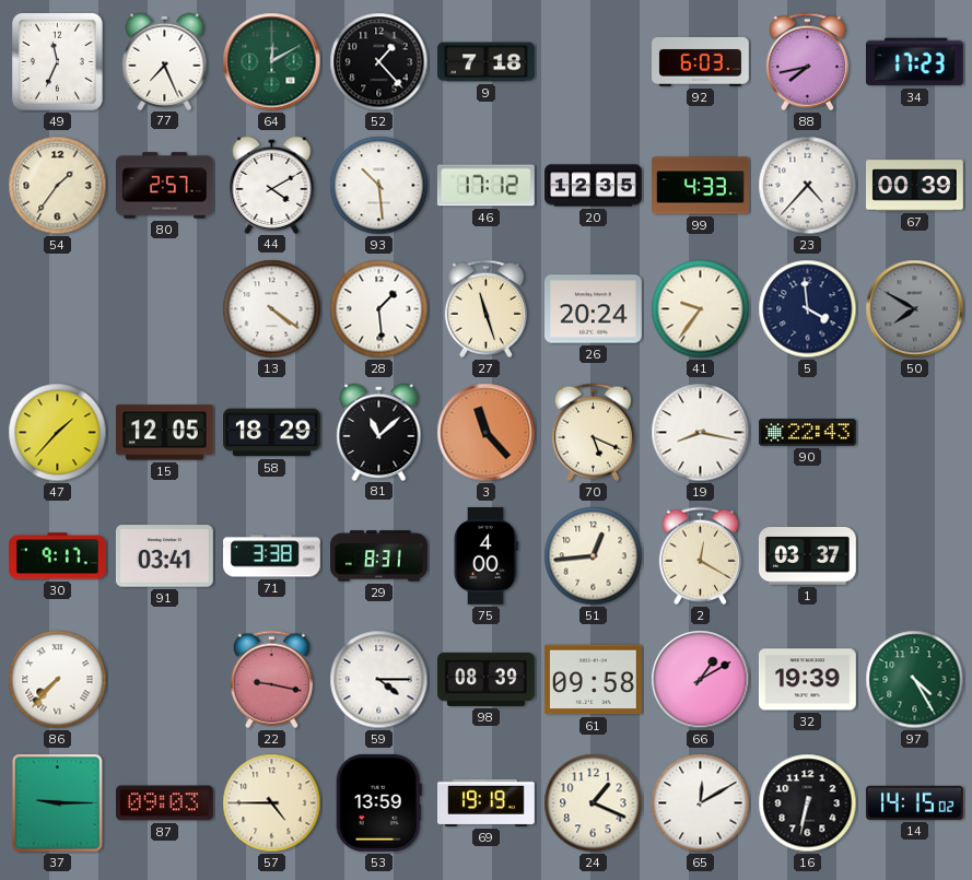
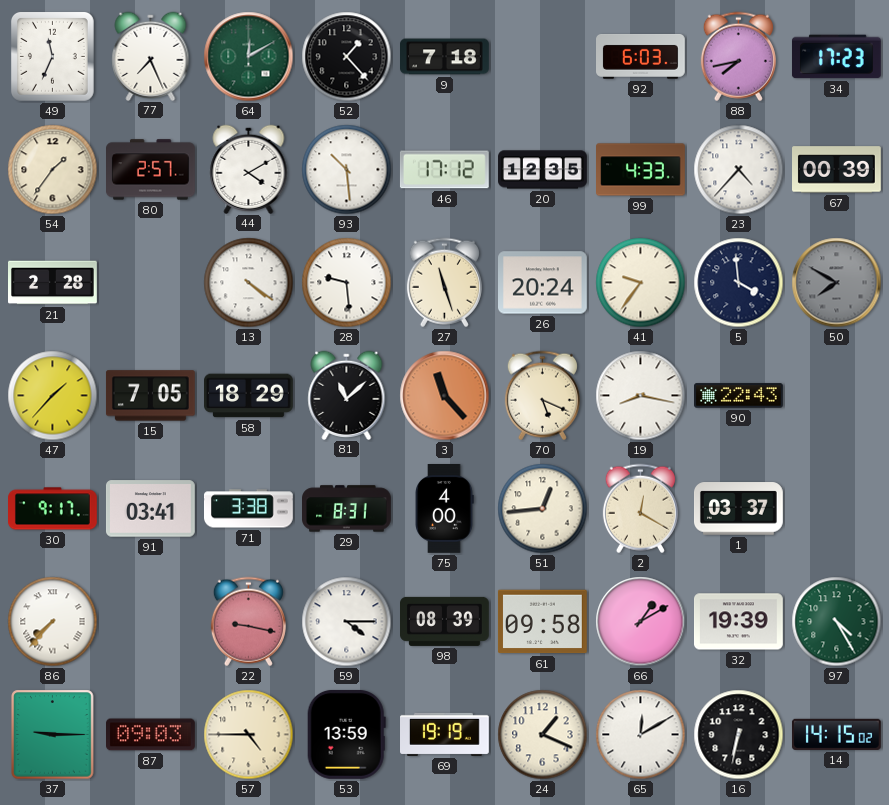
21: none -> 2:28
28: 1:29 -> 9:29
15: 12:05 -> 7:05
